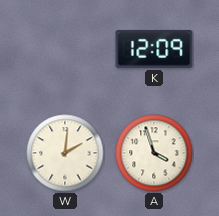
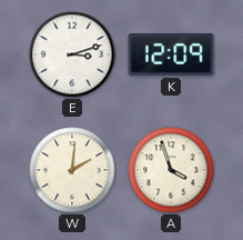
E: none -> 3:12
